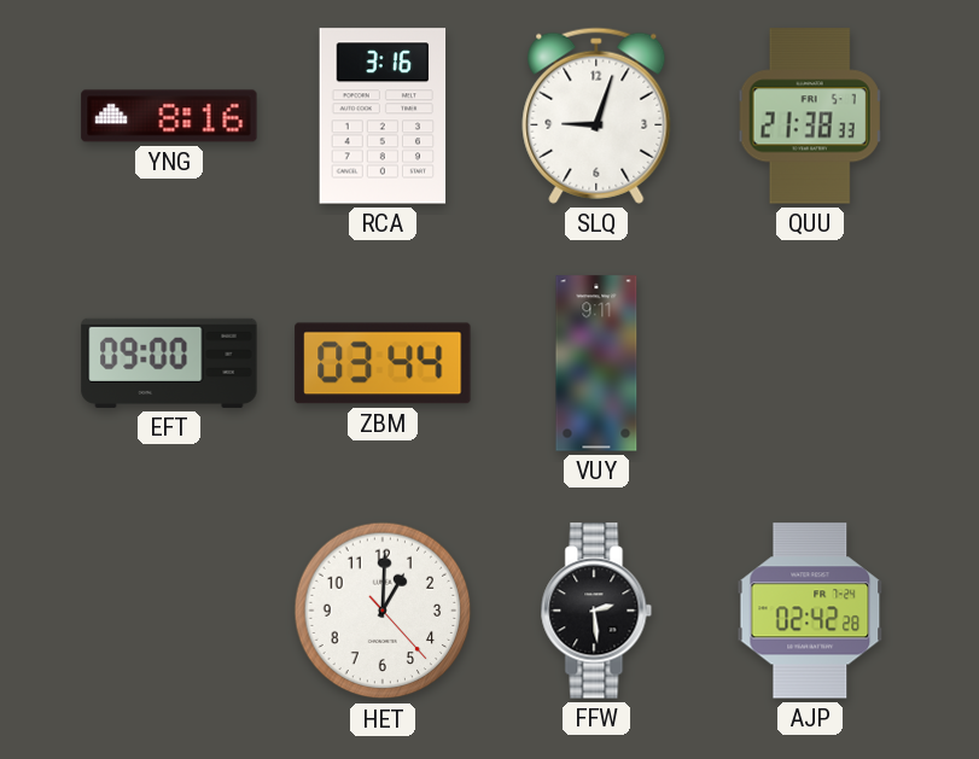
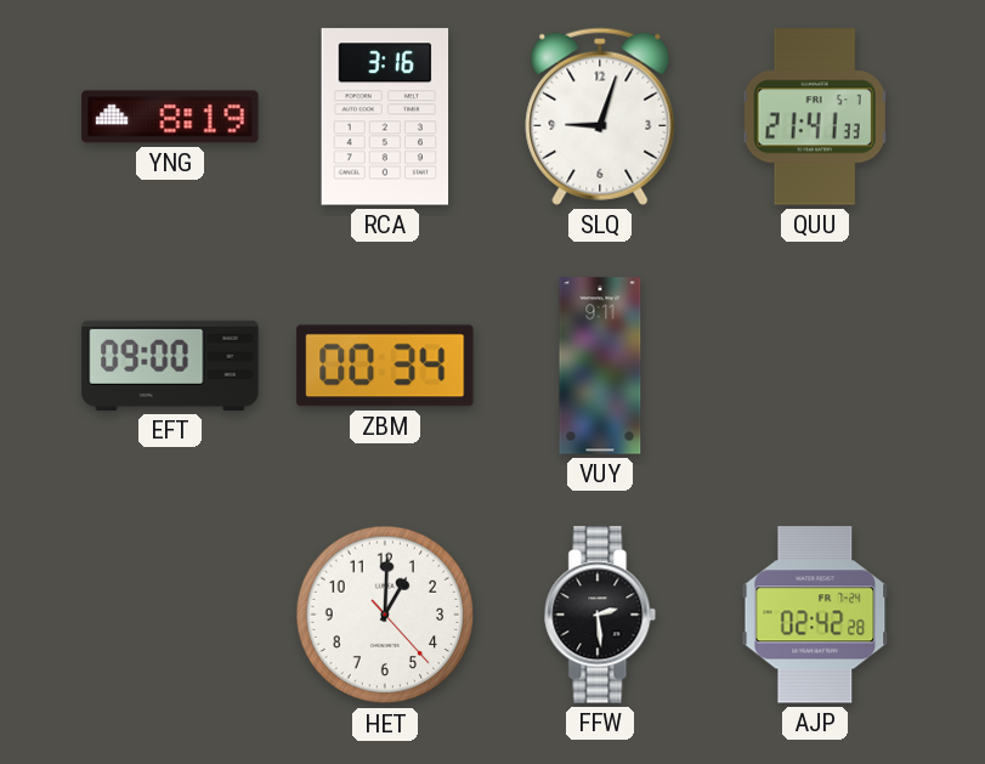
YNG: 8:16 -> 8:19
QUU: 21:38 -> 21:41
ZBM: 03:44 -> 00:34
